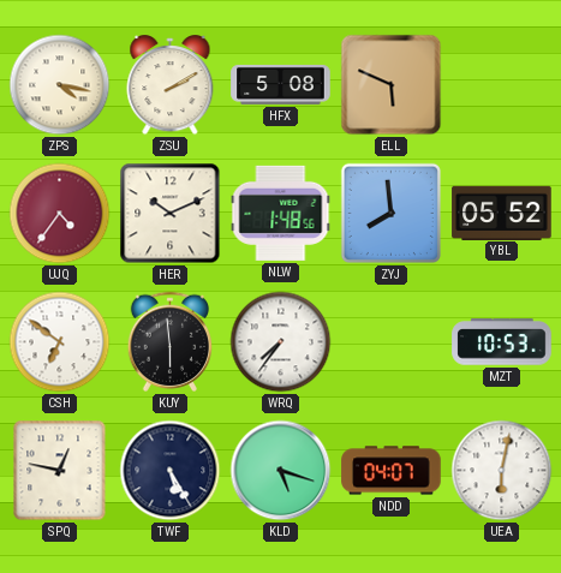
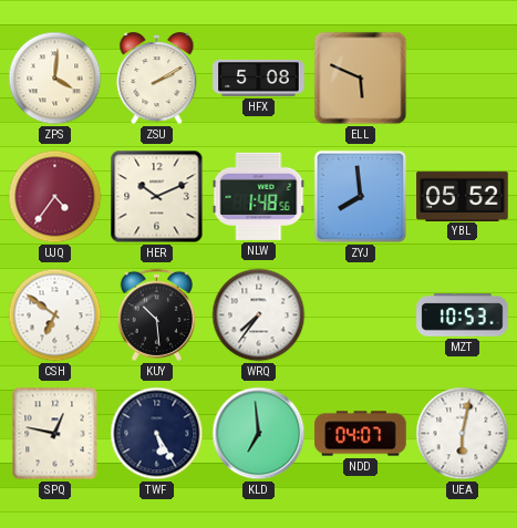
ZPS: 4:17 -> 4:01
KUY: 5:59 -> 10:29
KLD: 5:18 -> 6:59
